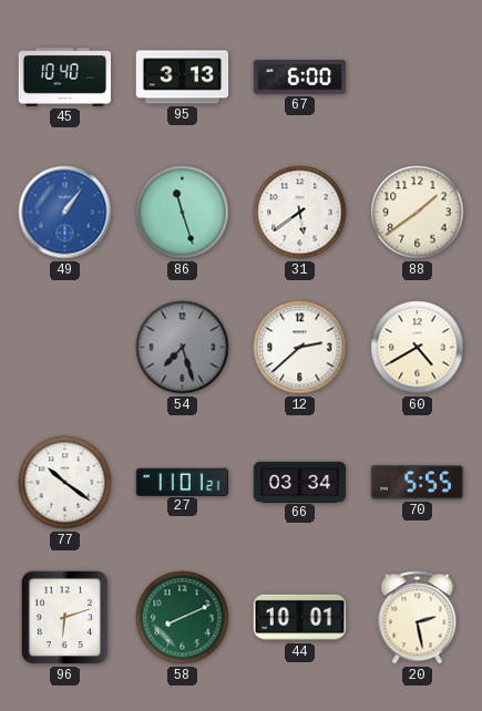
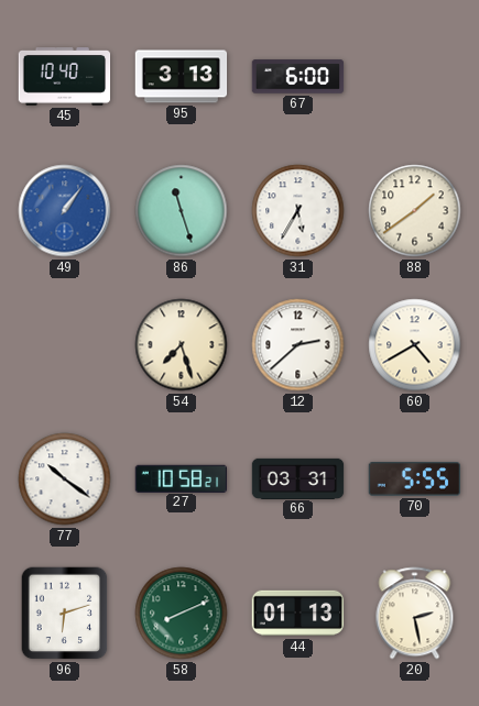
31: 5:39 -> 5:35
54 dial: grey -> cream
27: 11:01 -> 10:58
66: 03:34 -> 03:31
44: 10:01 -> 01:13
